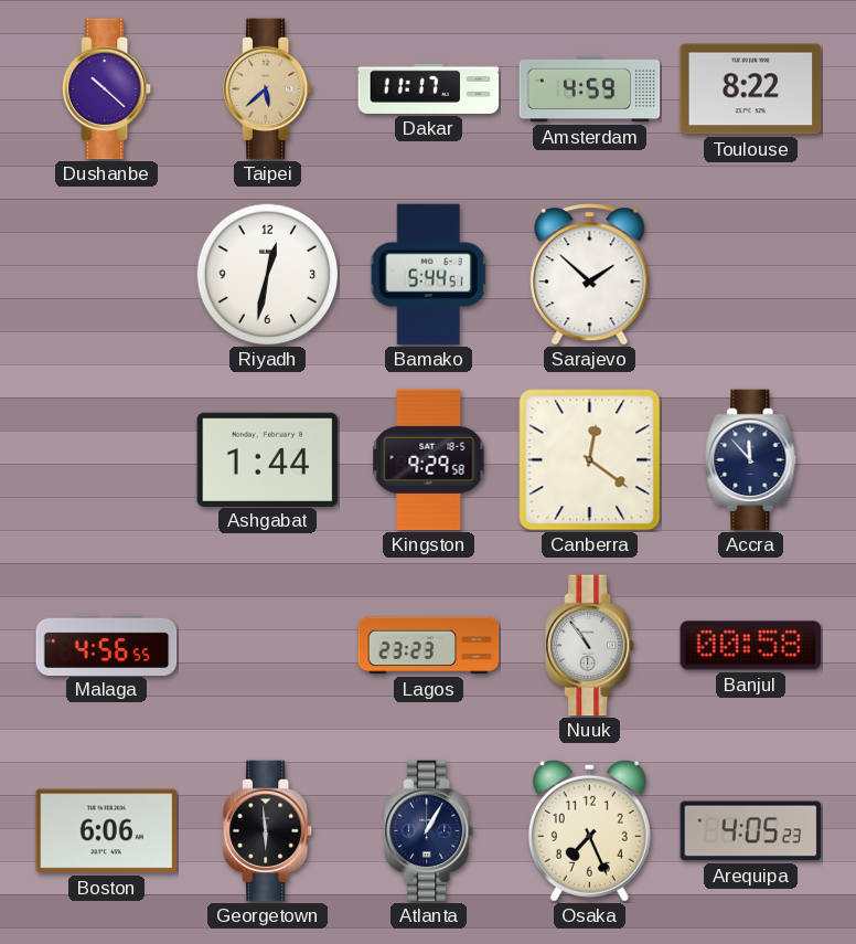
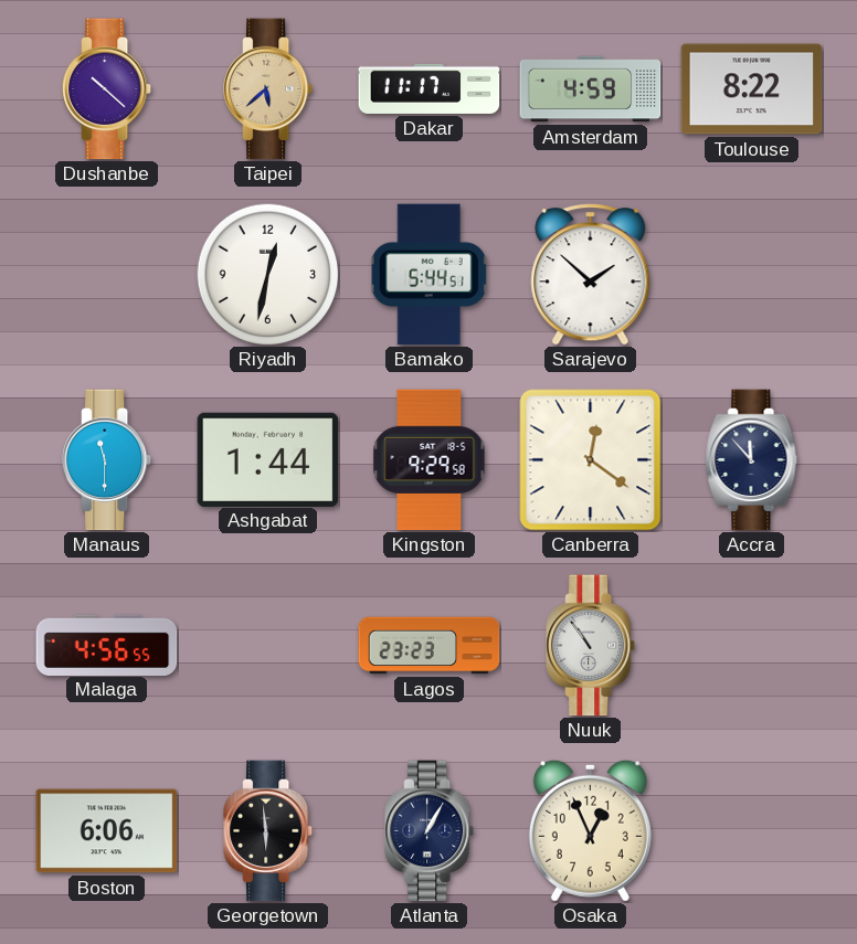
Manaus: none -> 11:30
Banjul: 00:58 -> none
Osaka: 7:26 -> 12:56
Arequipa: 4:05 -> none
